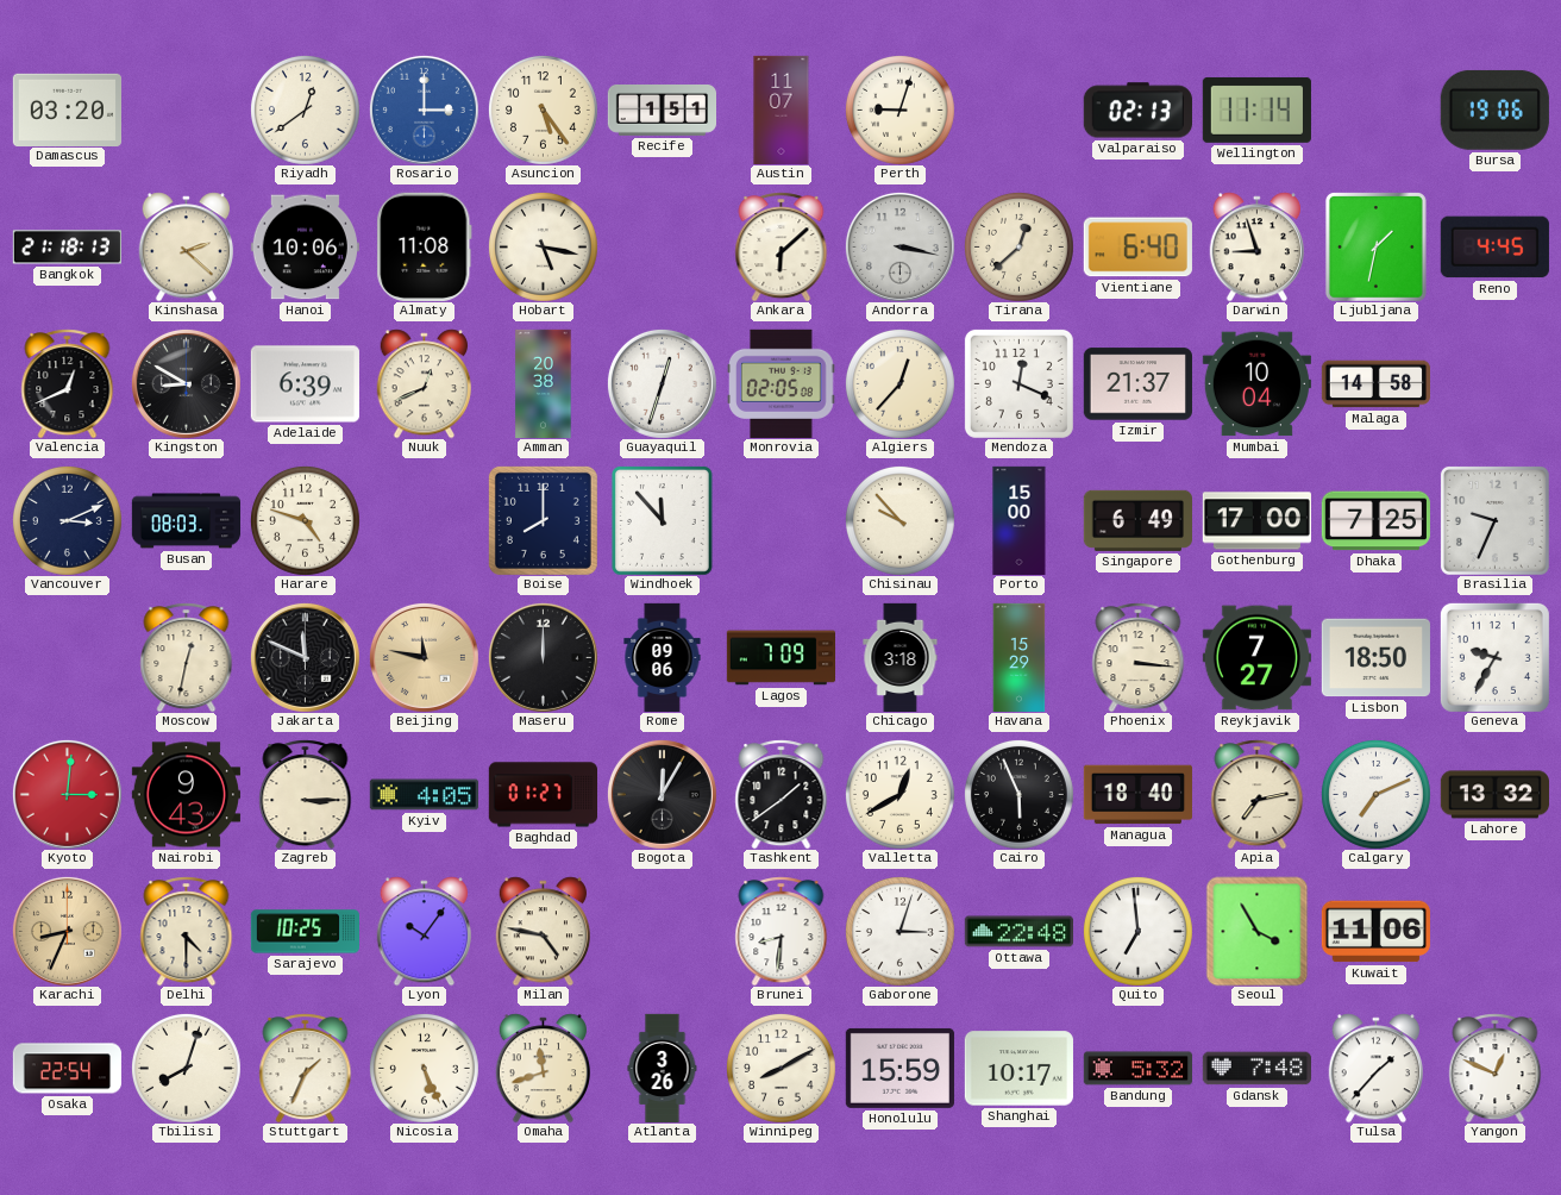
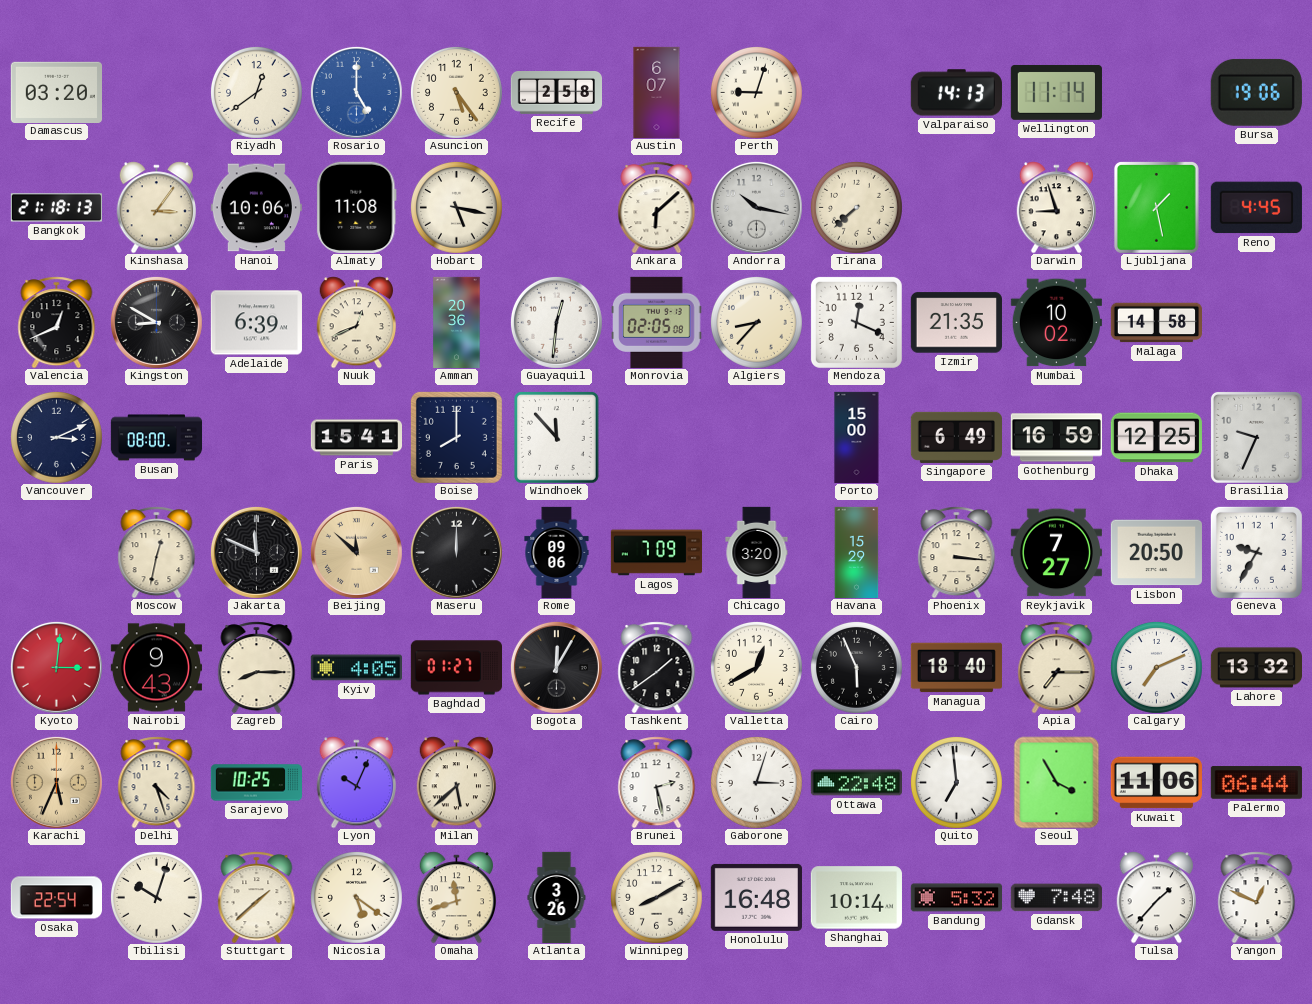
Rosario: 3:00 -> 5:00
Recife: 1:51 -> 2:58
Austin: 11:07 -> 6:07
Valparaiso: 02:13 -> 14:13
Kinshasa: 2:22 -> 3:06
Andorra: 3:17 -> 10:17
Tirana: 12:38 -> 7:38
Vientiane: 6:40 -> none
Ljubljana: 1:32 -> 1:28
Amman: 20:38 -> 20:36
Guayaquil: 12:33 -> 12:31
Algiers: 12:37 -> 8:37
Izmir: 21:37 -> 21:35
Mumbai: 10:04 -> 10:02
Busan: 08:03 -> 08:00
Harare: 4:48 -> none
Paris: none -> 15:41
Chisinau: 9:53 -> none
Gothenburg: 17:00 -> 16:59
Dhaka: 7:25 -> 12:25
Beijing: 11:47 -> 11:52
Chicago: 3:18 -> 3:20
Lisbon: 18:50 -> 20:50
Zagreb: 3:15 -> 8:15
Apia: 7:13 -> 7:15
Karachi: 8:34 -> 5:34
Delhi: 4:30 -> 4:27
Lyon: 10:06 -> 10:04
Milan: 4:47 -> 5:38
Brunei: 8:31 -> 2:28
Palermo: none -> 06:44
Tbilisi: 8:03 -> 10:03
Stuttgart: 1:34 -> 1:38
Nicosia: 5:26 -> 5:21
Honolulu: 15:59 -> 16:48
Shanghai: 10:17 -> 10:14
